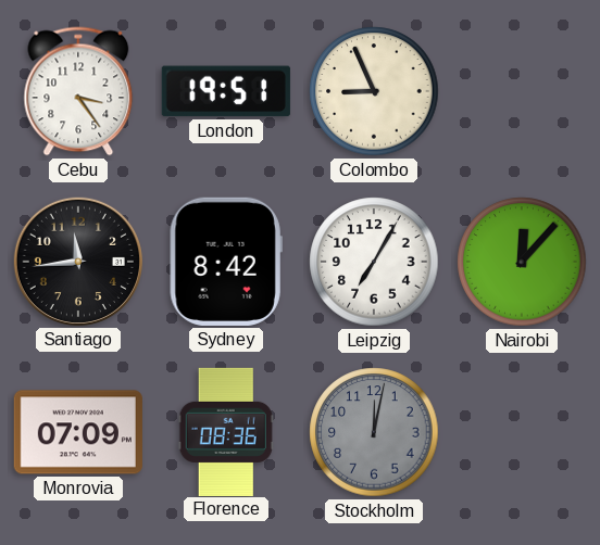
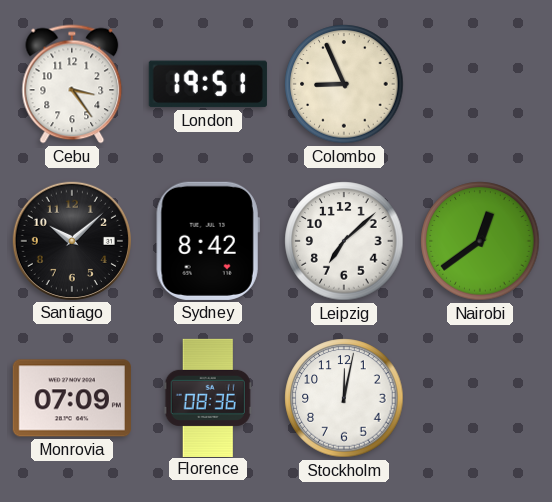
Santiago: 11:44 -> 10:08
Leipzig: 7:05 -> 7:08
Nairobi: 12:07 -> 12:39
Stockholm dial: grey -> white
